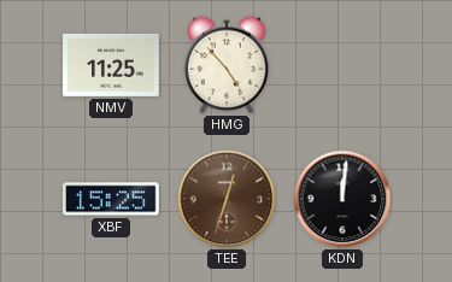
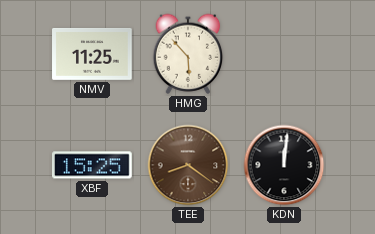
HMG: 4:53 -> 5:53
TEE: 12:33 -> 8:21
